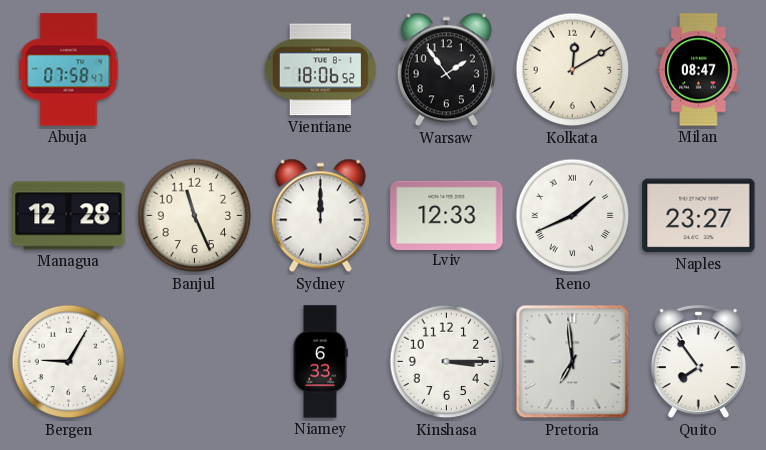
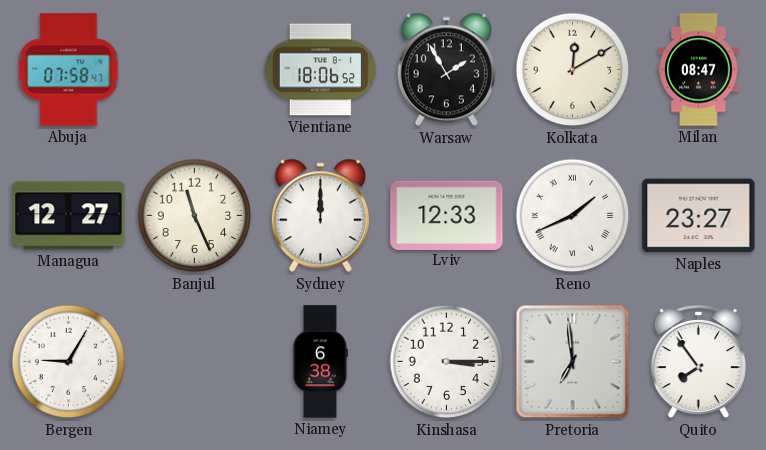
Warsaw: 1:54 -> 1:55
Managua: 12:28 -> 12:27
Niamey: 6:33 -> 6:38
